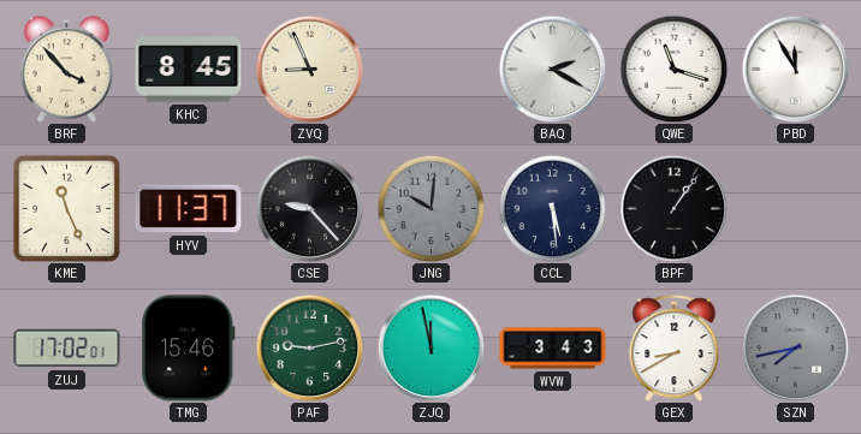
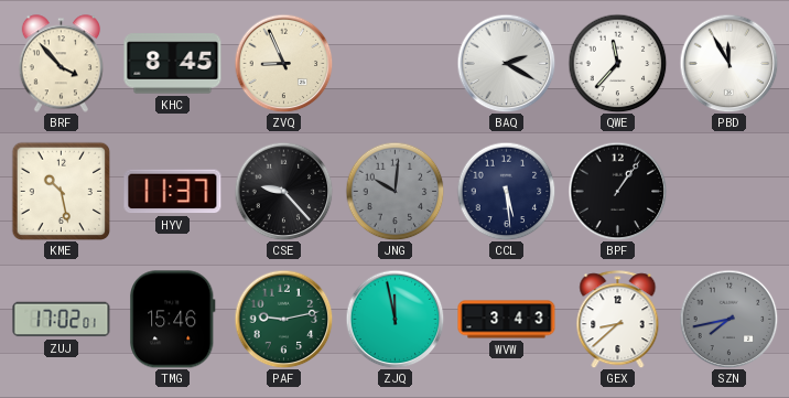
QWE: 11:18 -> 11:37
KME: 11:26 -> 10:28
GEX: 8:40 -> 8:38
